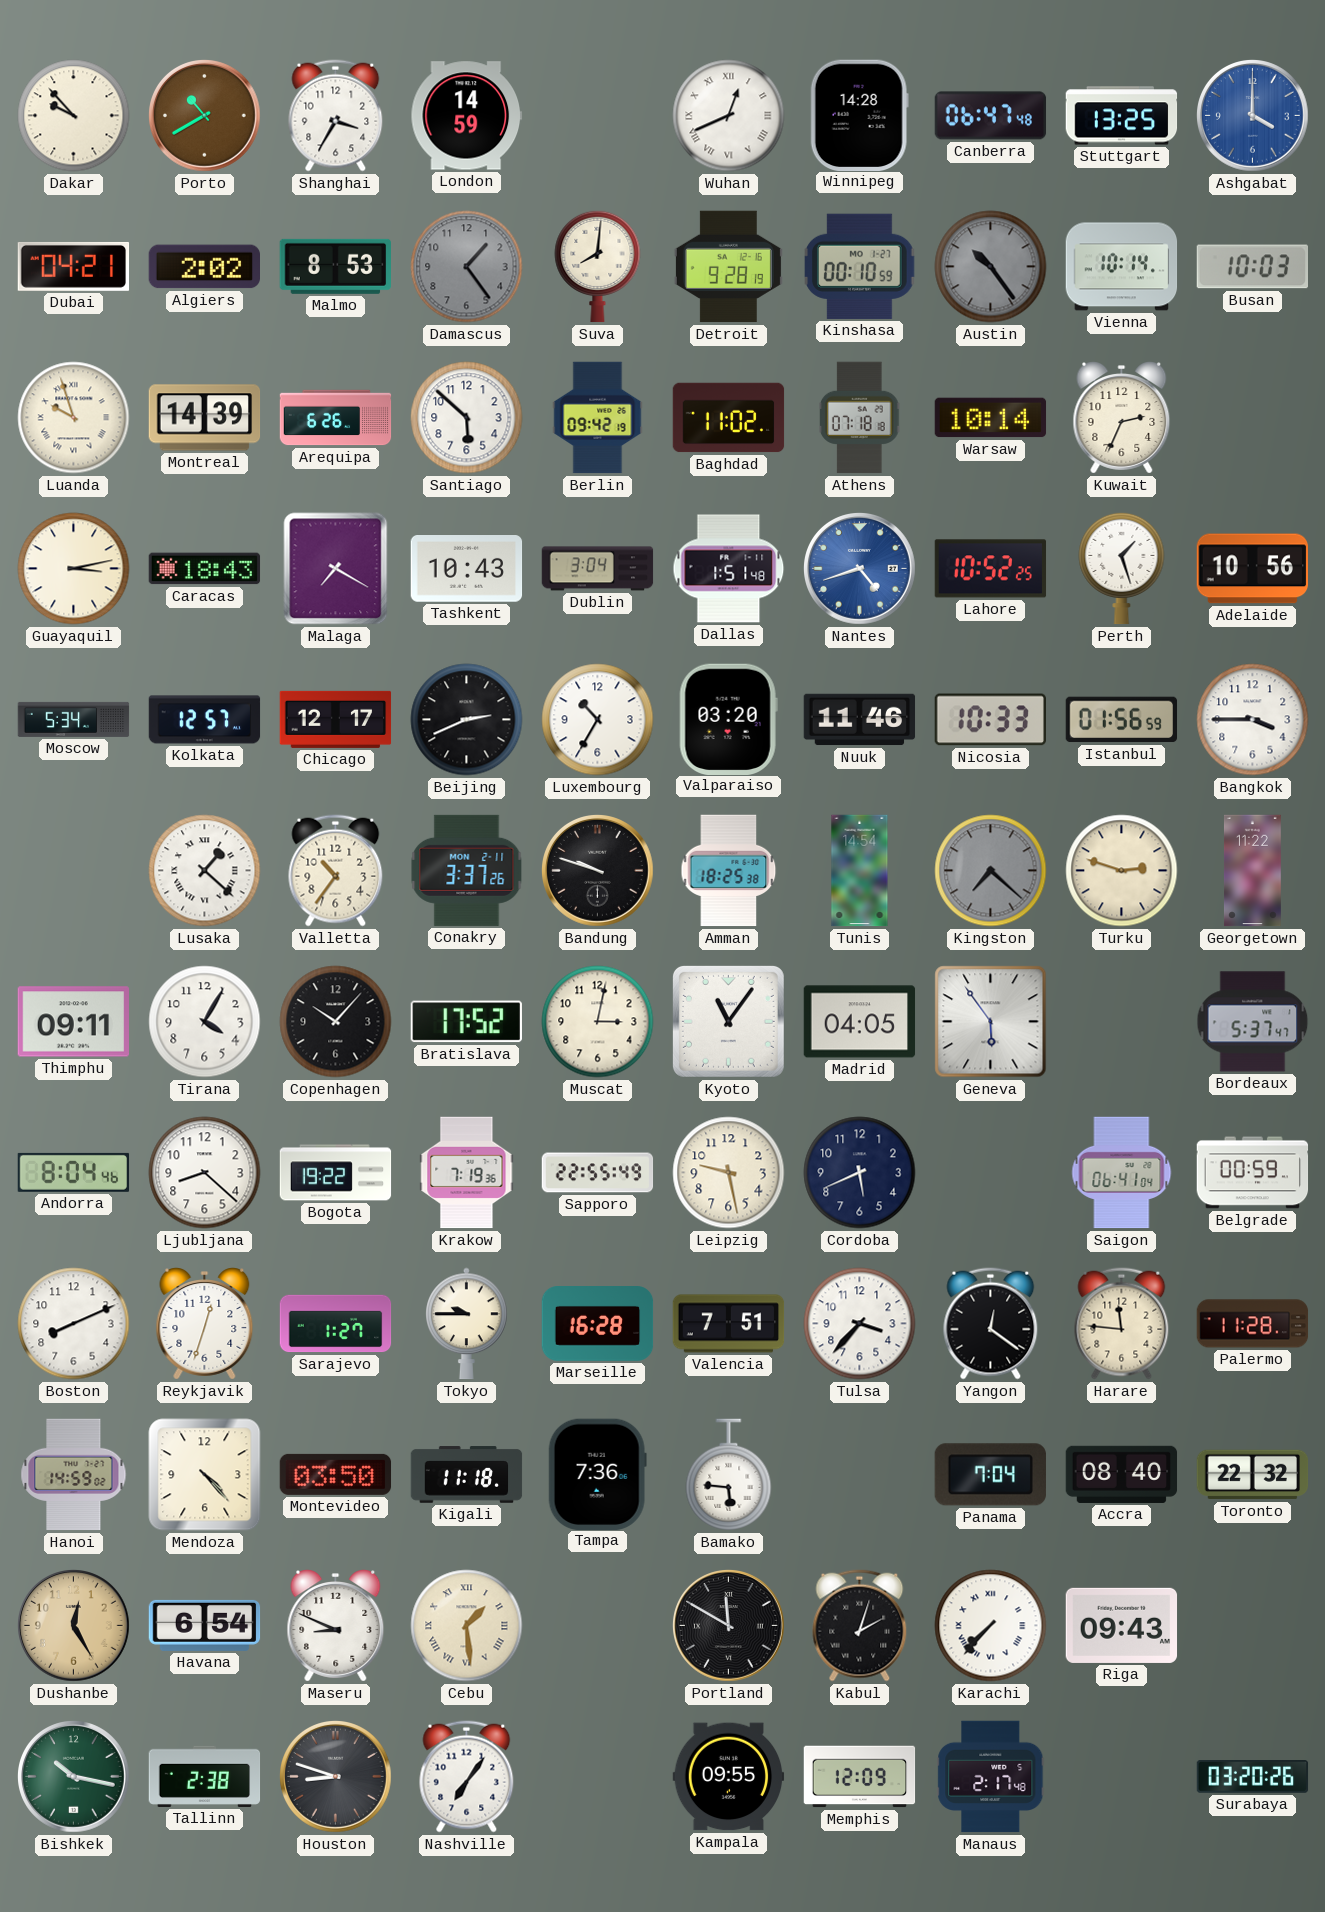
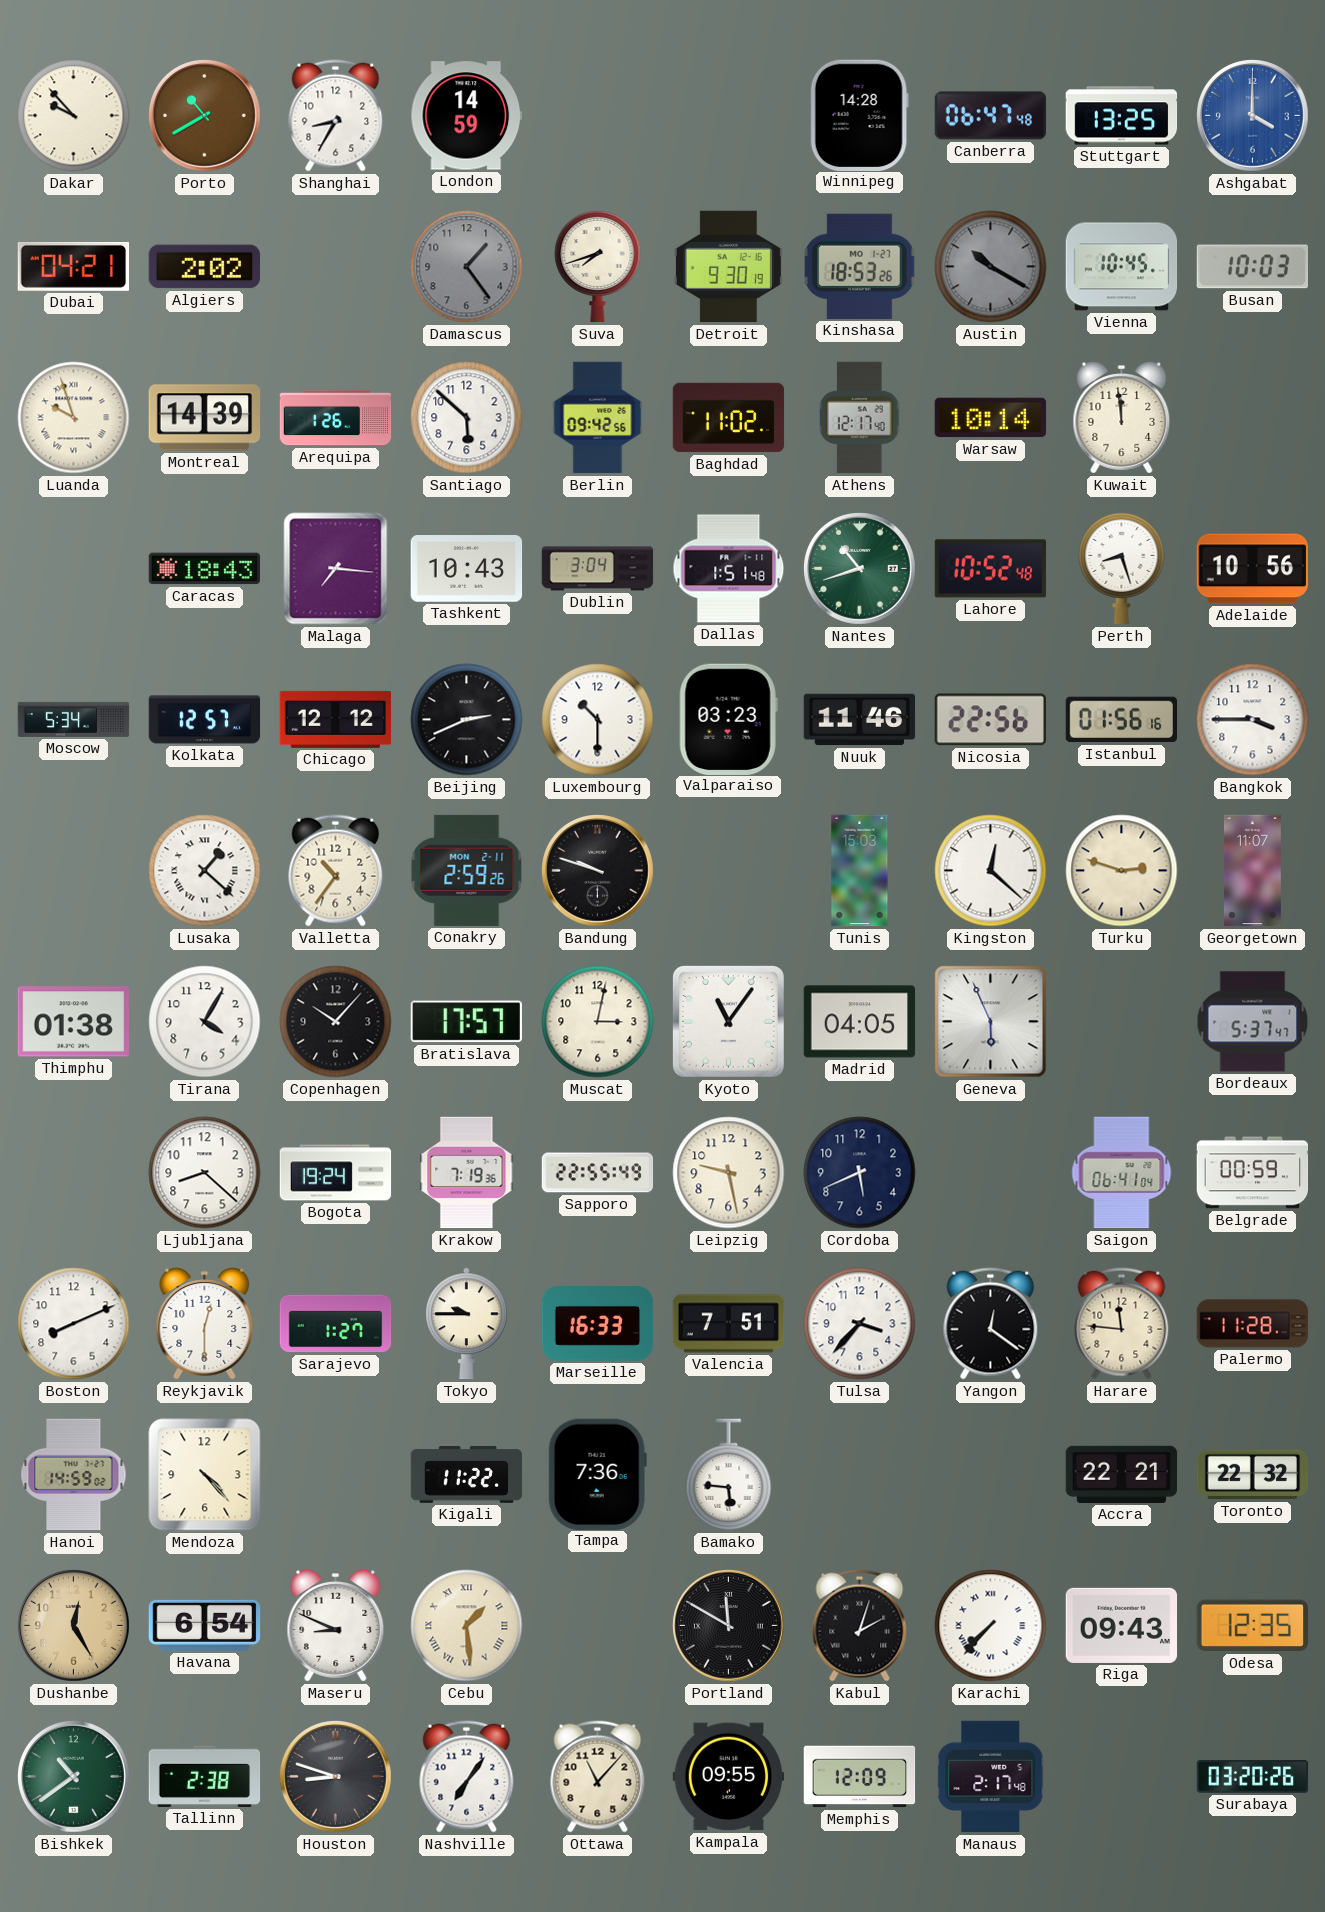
Shanghai: 3:35 -> 8:35
Wuhan: 12:41 -> none
Malmo: 8:53 -> none
Suva: 8:01 -> 7:42
Detroit: 9:28 -> 9:30
Kinshasa: 00:10 -> 18:53
Austin: 10:24 -> 10:20
Vienna: 10:14 -> 10:45
Arequipa: 6:26 -> 1:26
Berlin: 09:42:19 -> 09:42:56
Athens: 07:18 -> 12:17
Kuwait: 2:34 -> 11:59
Guayaquil: 3:13 -> none
Malaga: 7:20 -> 7:16
Nantes: 4:42 -> 10:42
Nantes dial: blue -> green
Lahore: 10:52:25 -> 10:52:48
Perth: 1:27 -> 8:27
Chicago: 12:17 -> 12:12
Luxembourg: 10:35 -> 10:30
Valparaiso: 03:20 -> 03:23
Nicosia: 10:33 -> 22:56
Istanbul: 01:56:59 -> 01:56:16
Conakry: 3:37 -> 2:59
Amman: 18:25 -> none
Tunis: 14:54 -> 15:03
Kingston: 7:22 -> 12:22
Kingston dial: grey -> white
Georgetown: 11:22 -> 11:07
Thimphu: 09:11 -> 01:38
Bratislava: 17:52 -> 17:57
Geneva: 5:54 -> 5:56
Andorra: 8:04 -> none
Bogota: 19:22 -> 19:24
Reykjavik: 12:33 -> 12:30
Marseille: 16:28 -> 16:33
Montevideo: 03:50 -> none
Kigali: 11:18 -> 11:22
Panama: 7:04 -> none
Accra: 08:40 -> 22:21
Odesa: none -> 12:35
Bishkek: 10:17 -> 10:39
Ottawa: none -> 11:07
